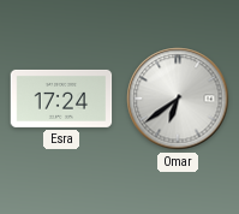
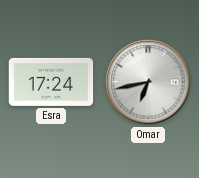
Omar: 6:39 -> 6:43
